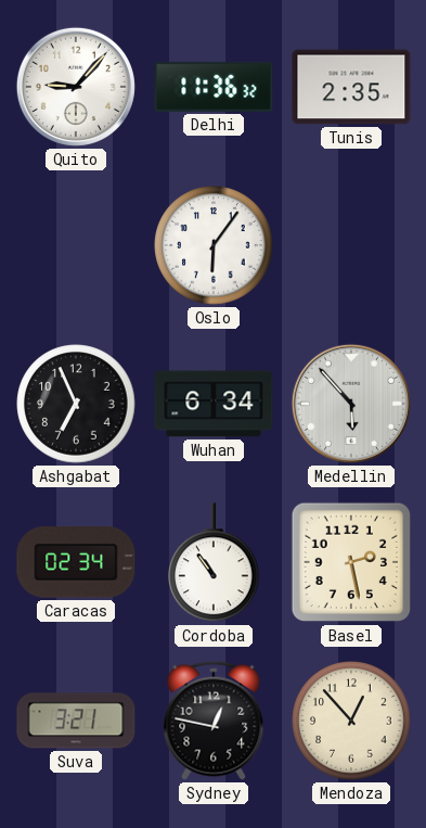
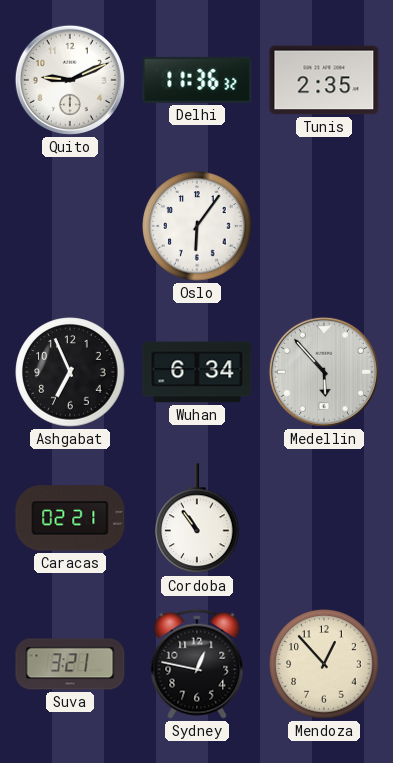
Quito: 9:07 -> 9:11
Caracas: 02:34 -> 02:21
Basel: 2:28 -> none
